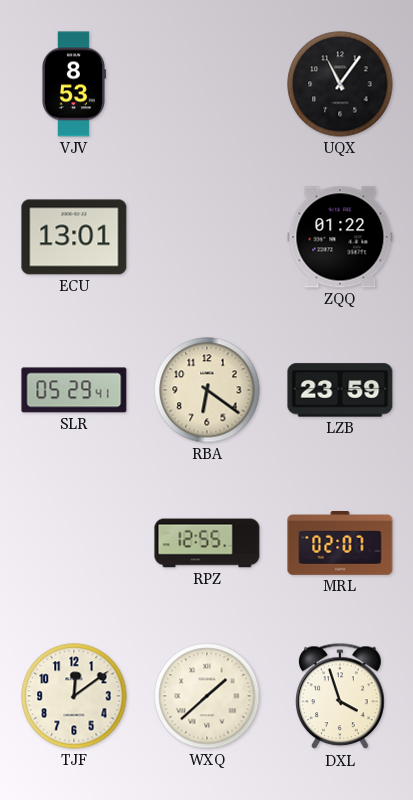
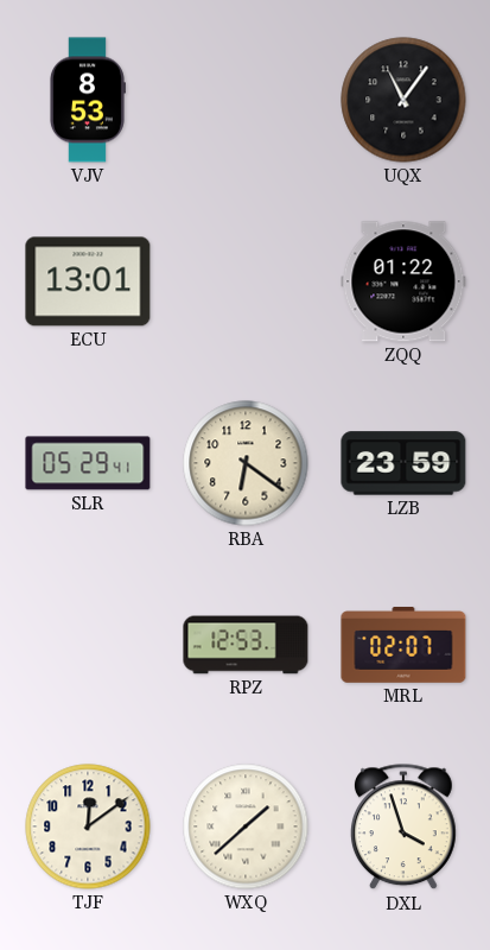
RPZ: 12:55 -> 12:53
